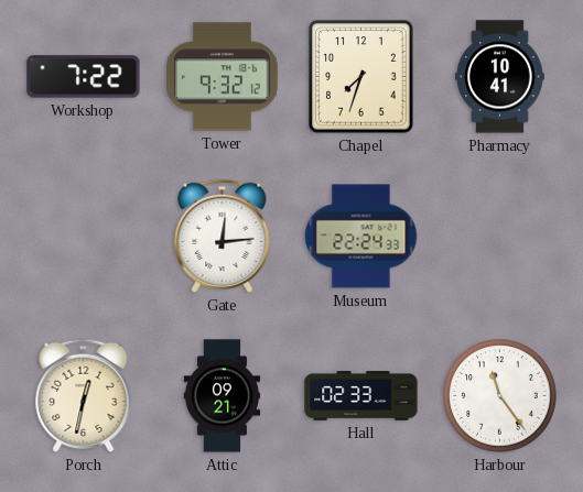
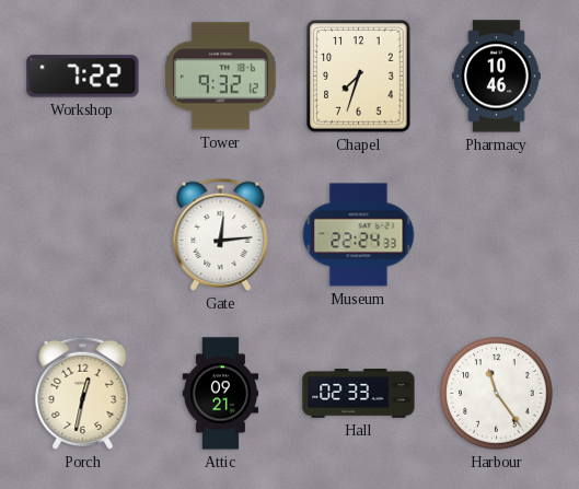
Pharmacy: 10:41 -> 10:46
